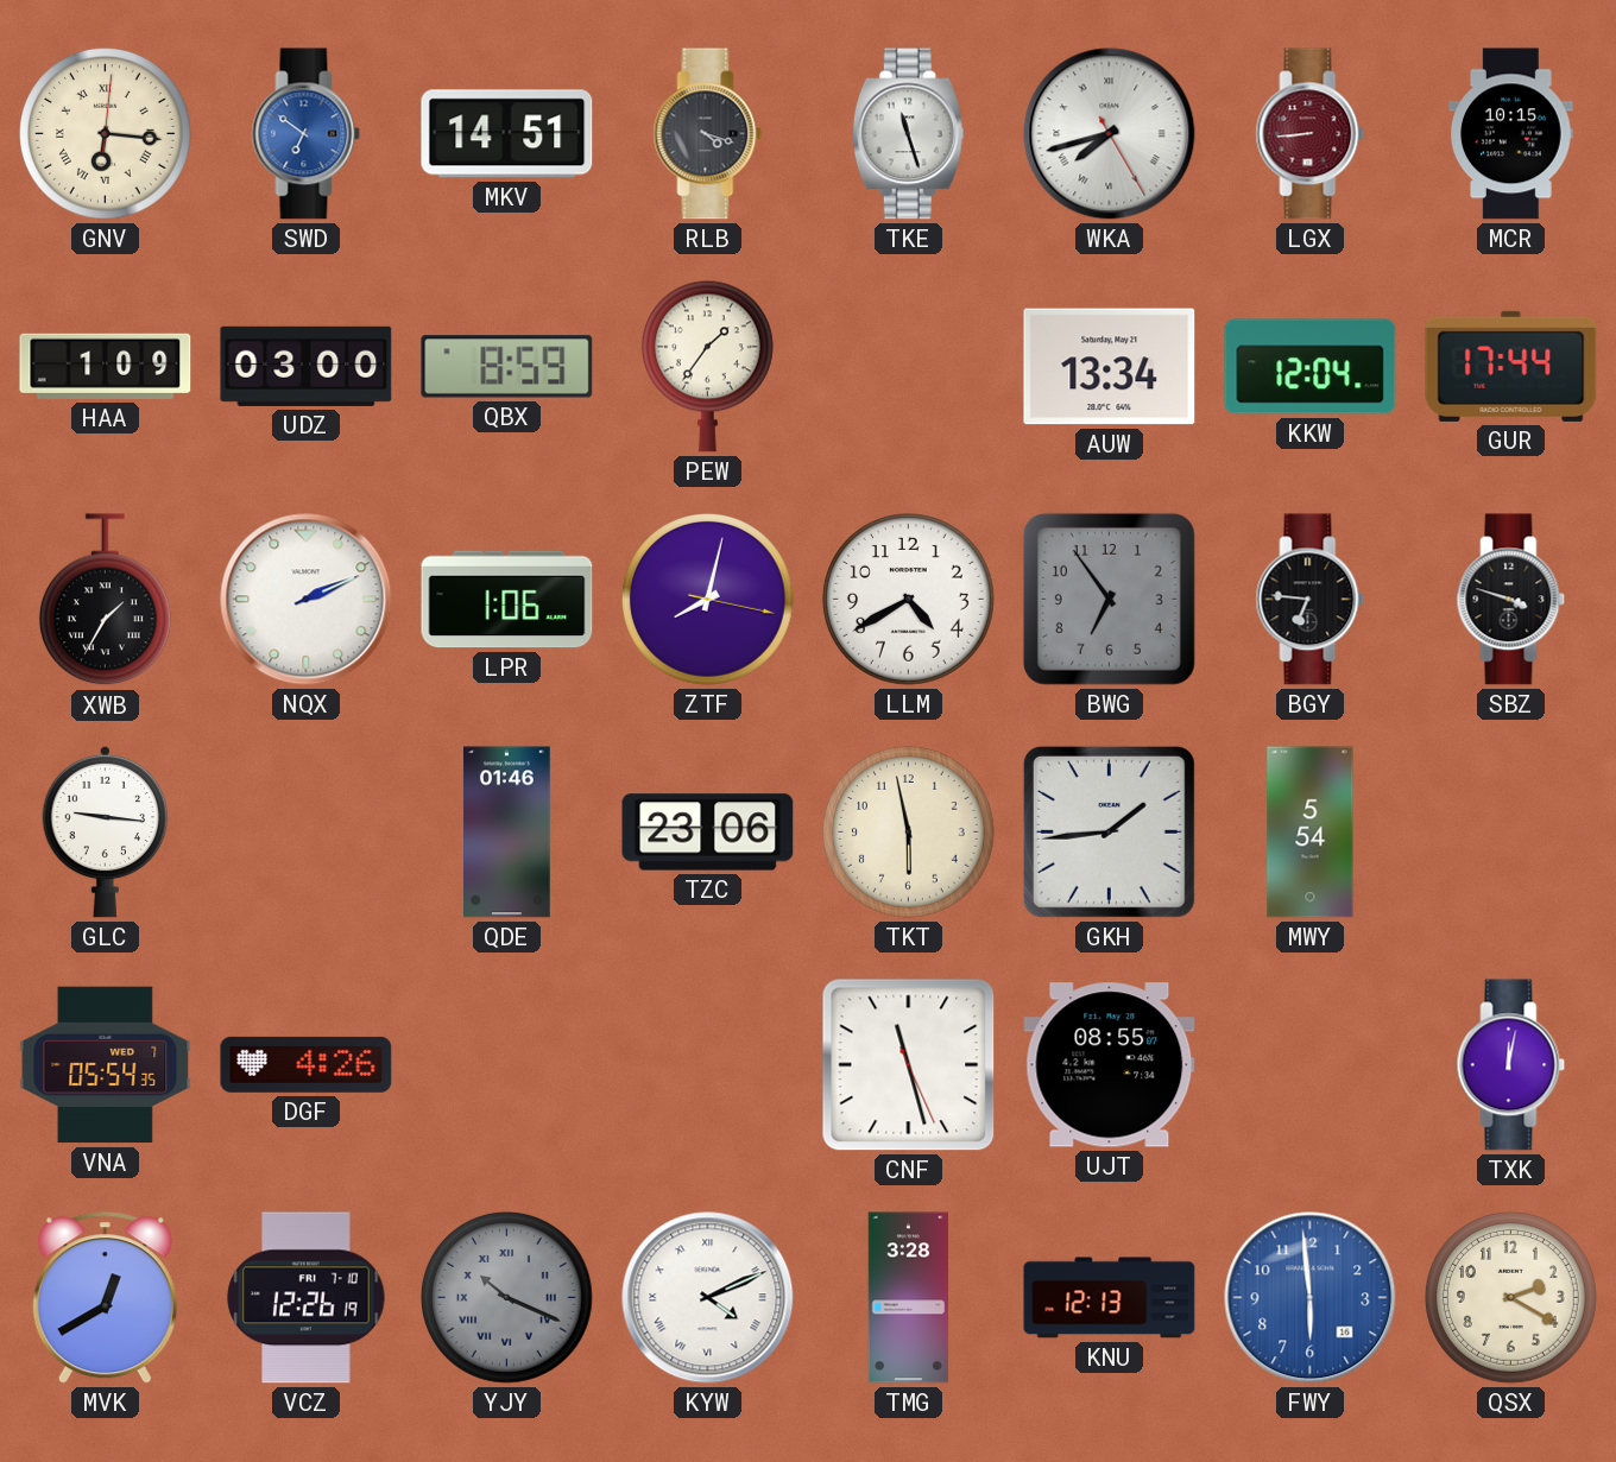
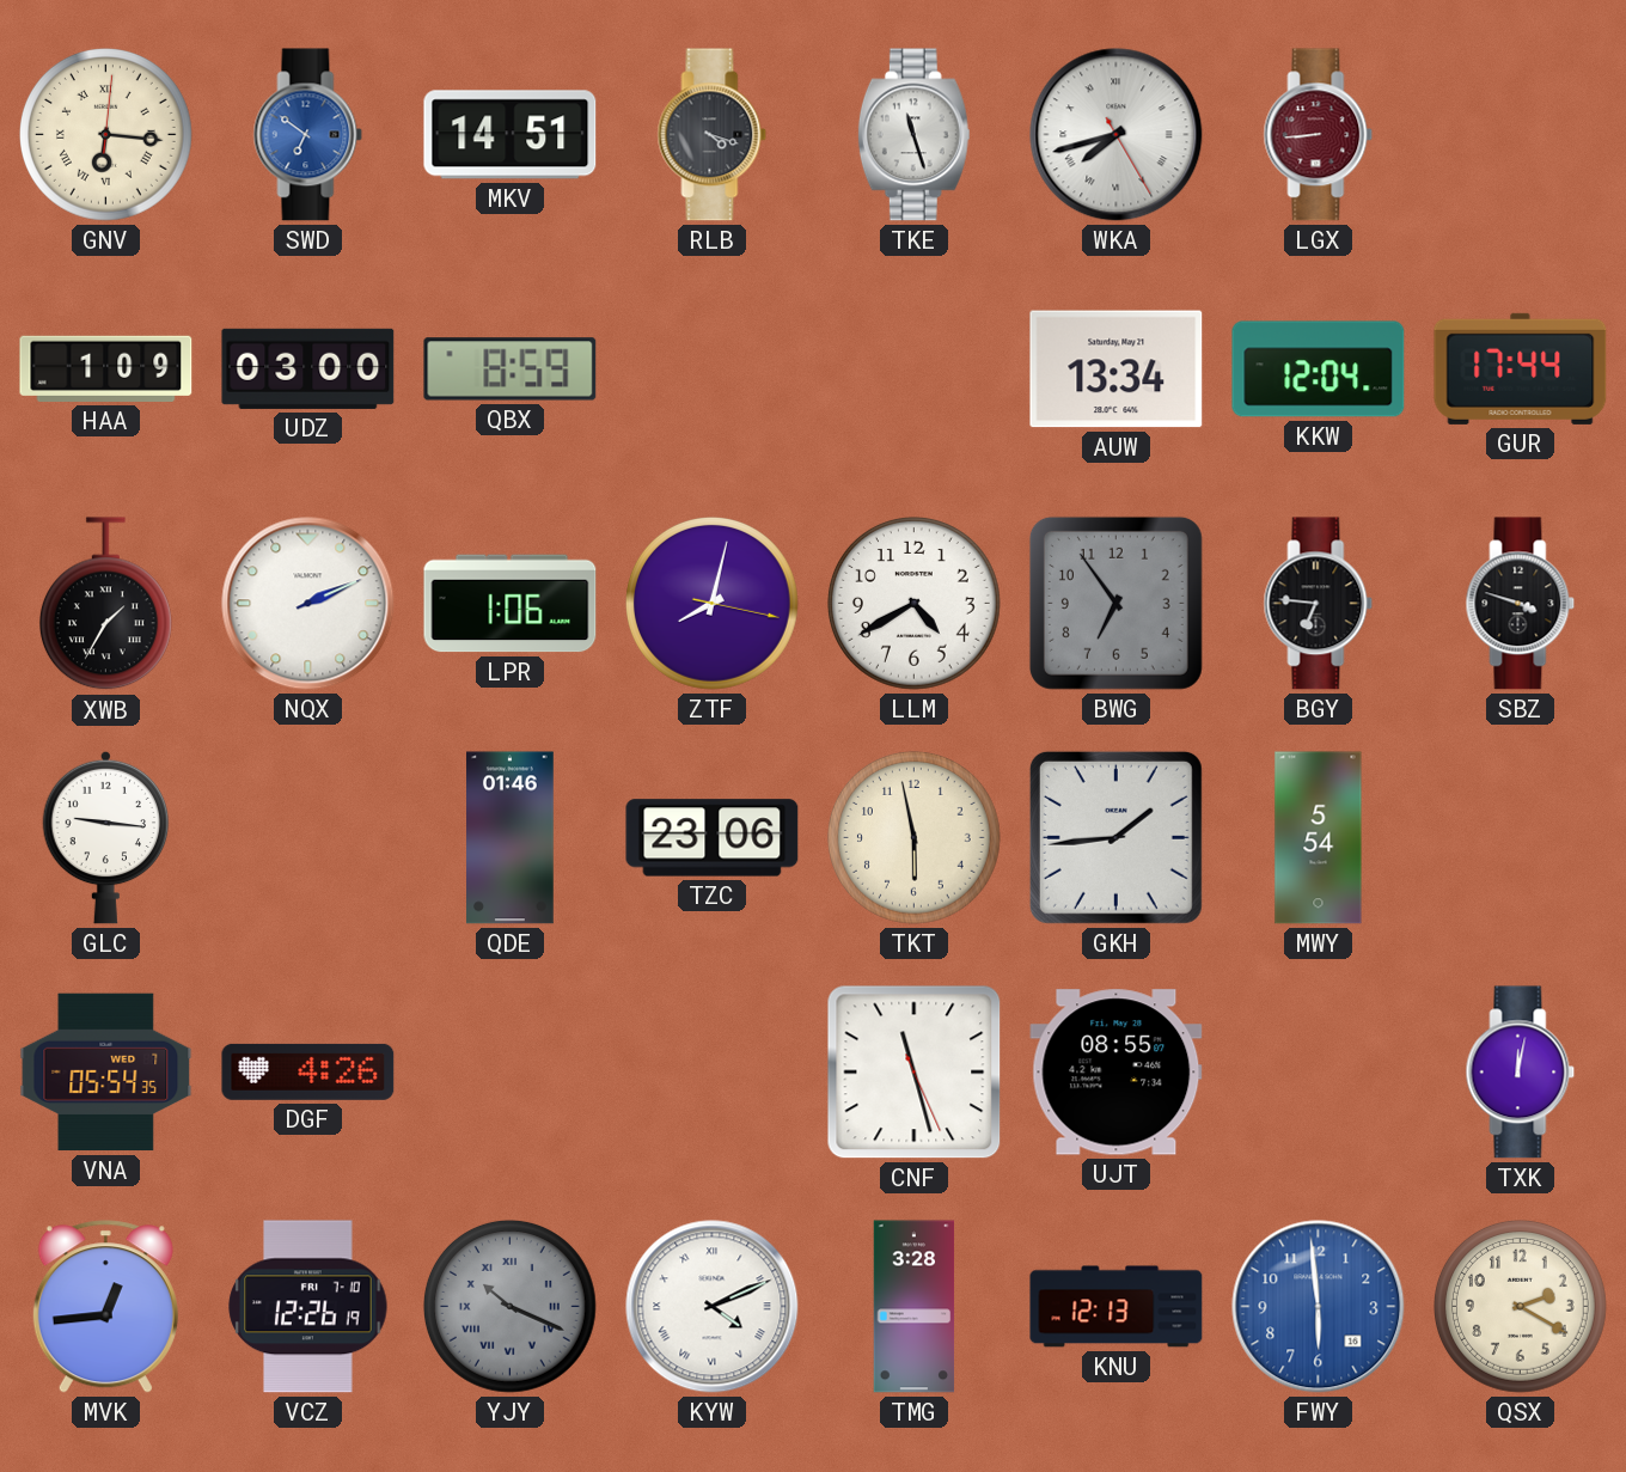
MCR: 10:15 -> none
PEW: 1:36 -> none
MVK: 12:40 -> 12:44
